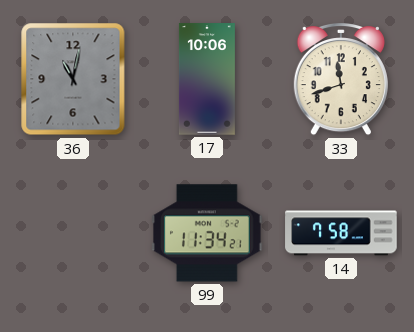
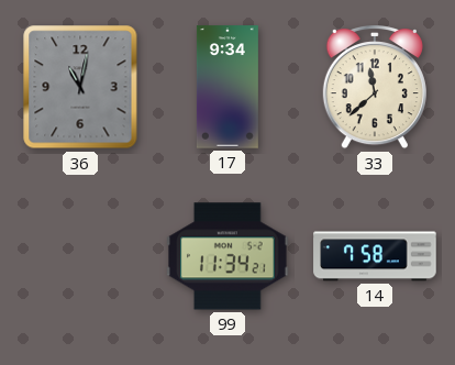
17: 10:06 -> 9:34
33: 11:42 -> 11:38
